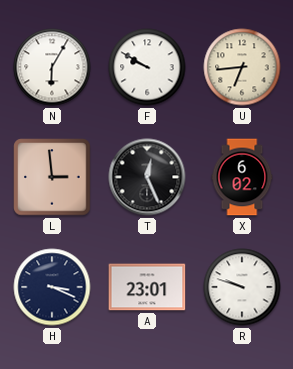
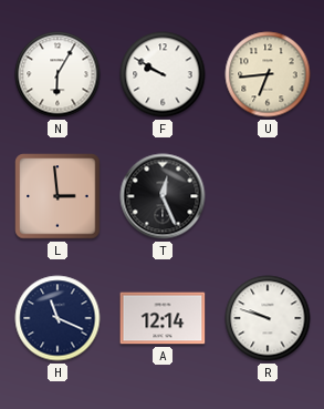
X: 6:02 -> none
H: 3:19 -> 11:19
A: 23:01 -> 12:14
